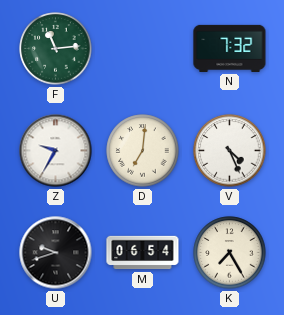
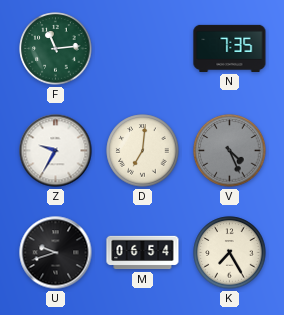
N: 7:32 -> 7:35
V dial: white -> grey
